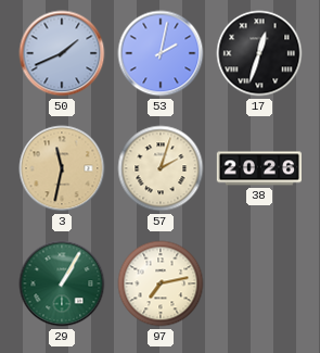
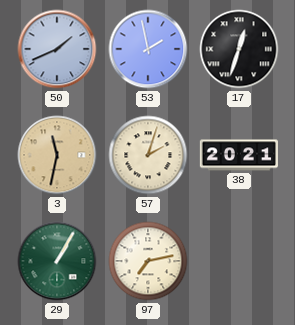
53: 2:02 -> 1:58
38: 20:26 -> 20:21
